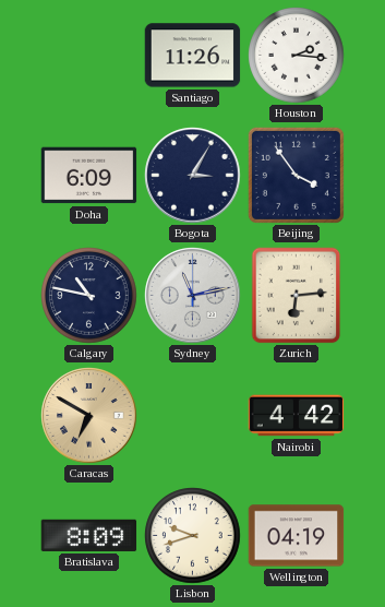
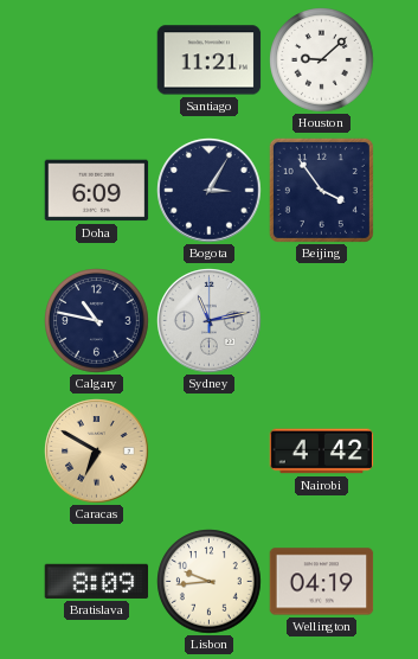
Santiago: 11:26 -> 11:21
Houston: 2:16 -> 9:08
Zurich: 6:14 -> none
Lisbon: 9:42 -> 9:44
